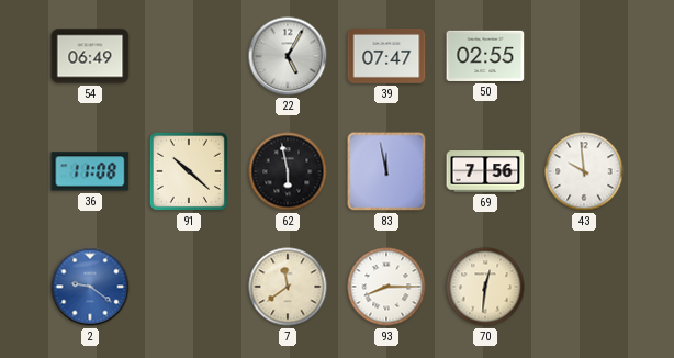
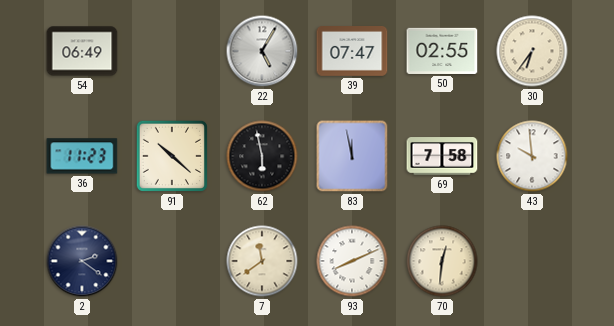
30: none -> 6:36
36: 11:08 -> 11:23
69: 7:56 -> 7:58
2: 9:21 -> 2:21
2 dial: blue -> navy
93: 8:15 -> 8:11
